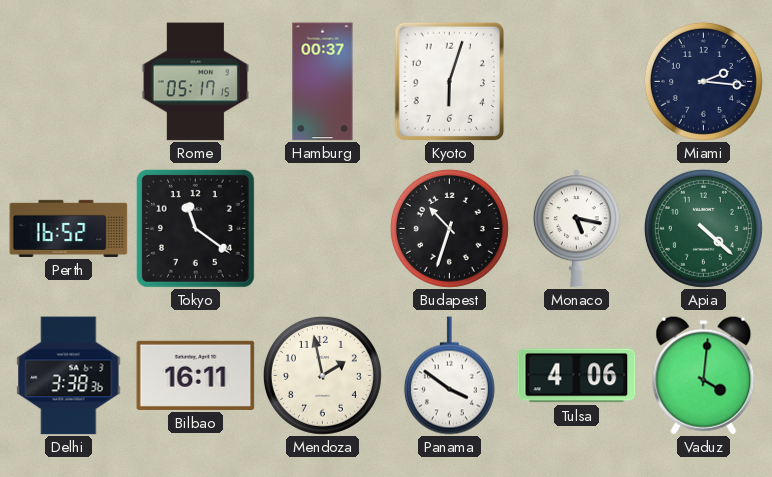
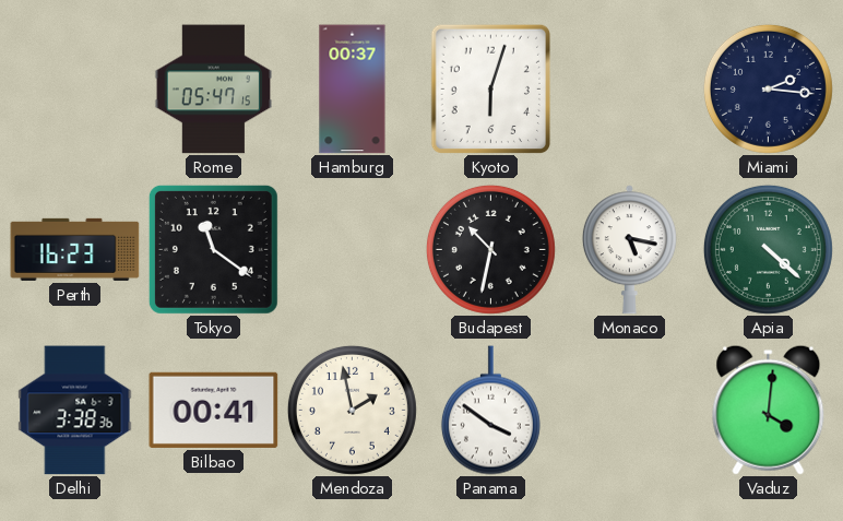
Rome: 05:17 -> 05:47
Perth: 16:52 -> 16:23
Budapest: 10:33 -> 10:32
Bilbao: 16:11 -> 00:41
Tulsa: 4:06 -> none
